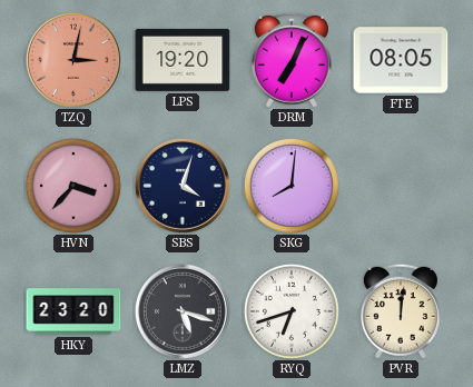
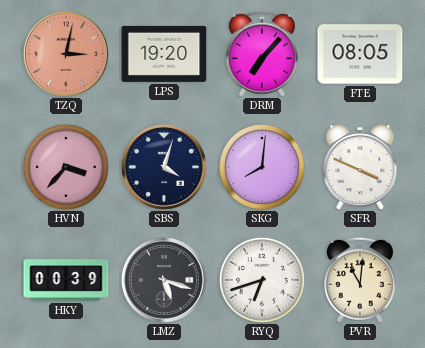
DRM: 7:04 -> 7:07
SFR: none -> 3:49
HKY: 23:20 -> 00:39
PVR: 12:01 -> 11:01
